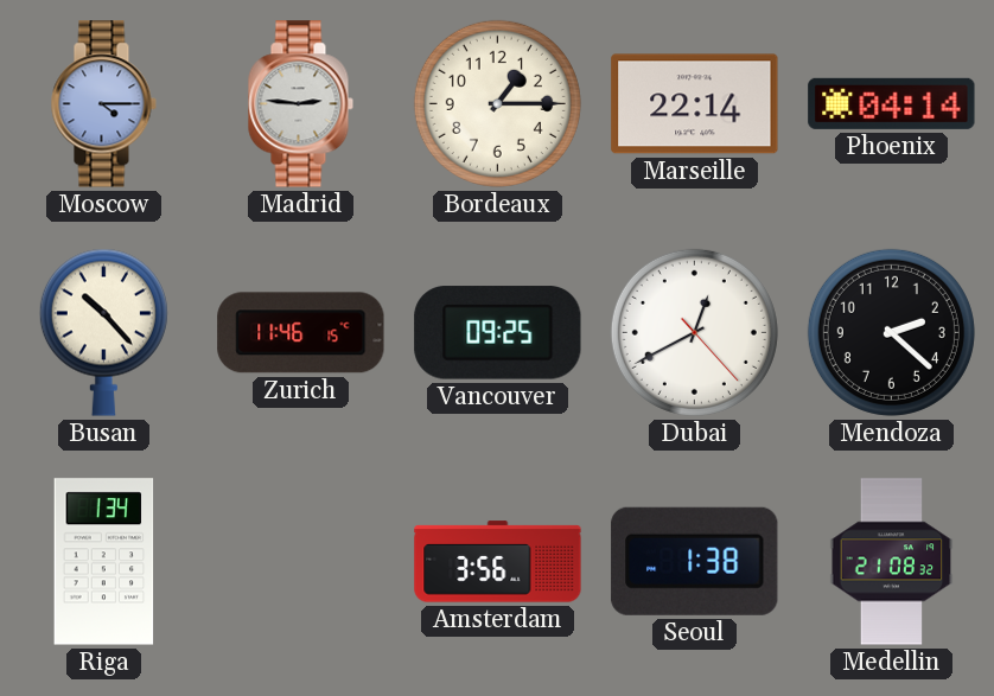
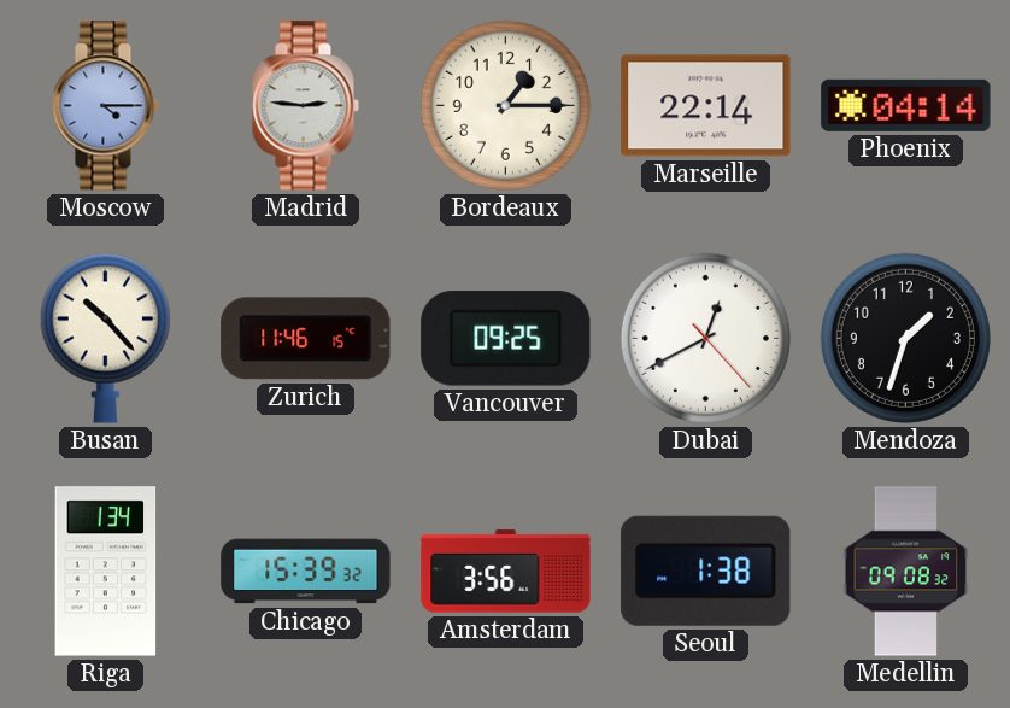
Mendoza: 2:22 -> 1:33
Chicago: none -> 15:39
Medellin: 21:08 -> 09:08
